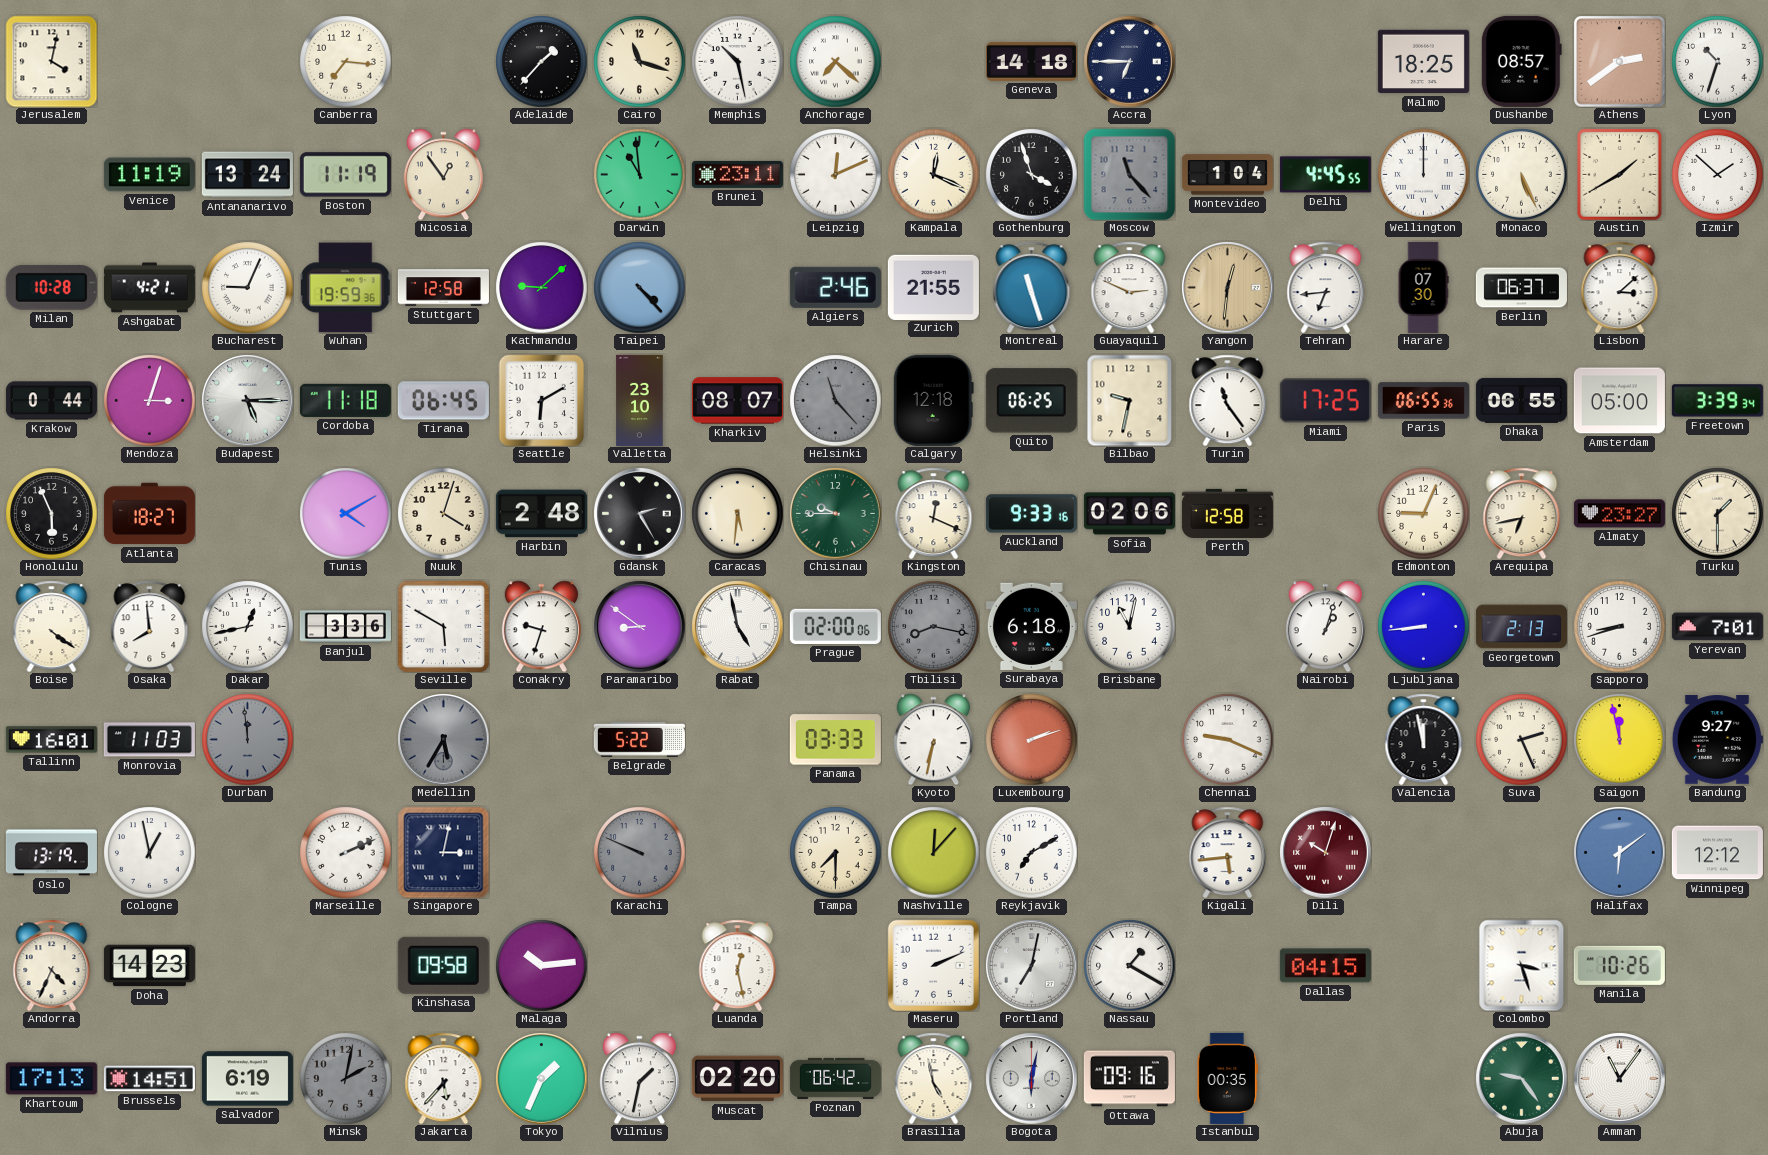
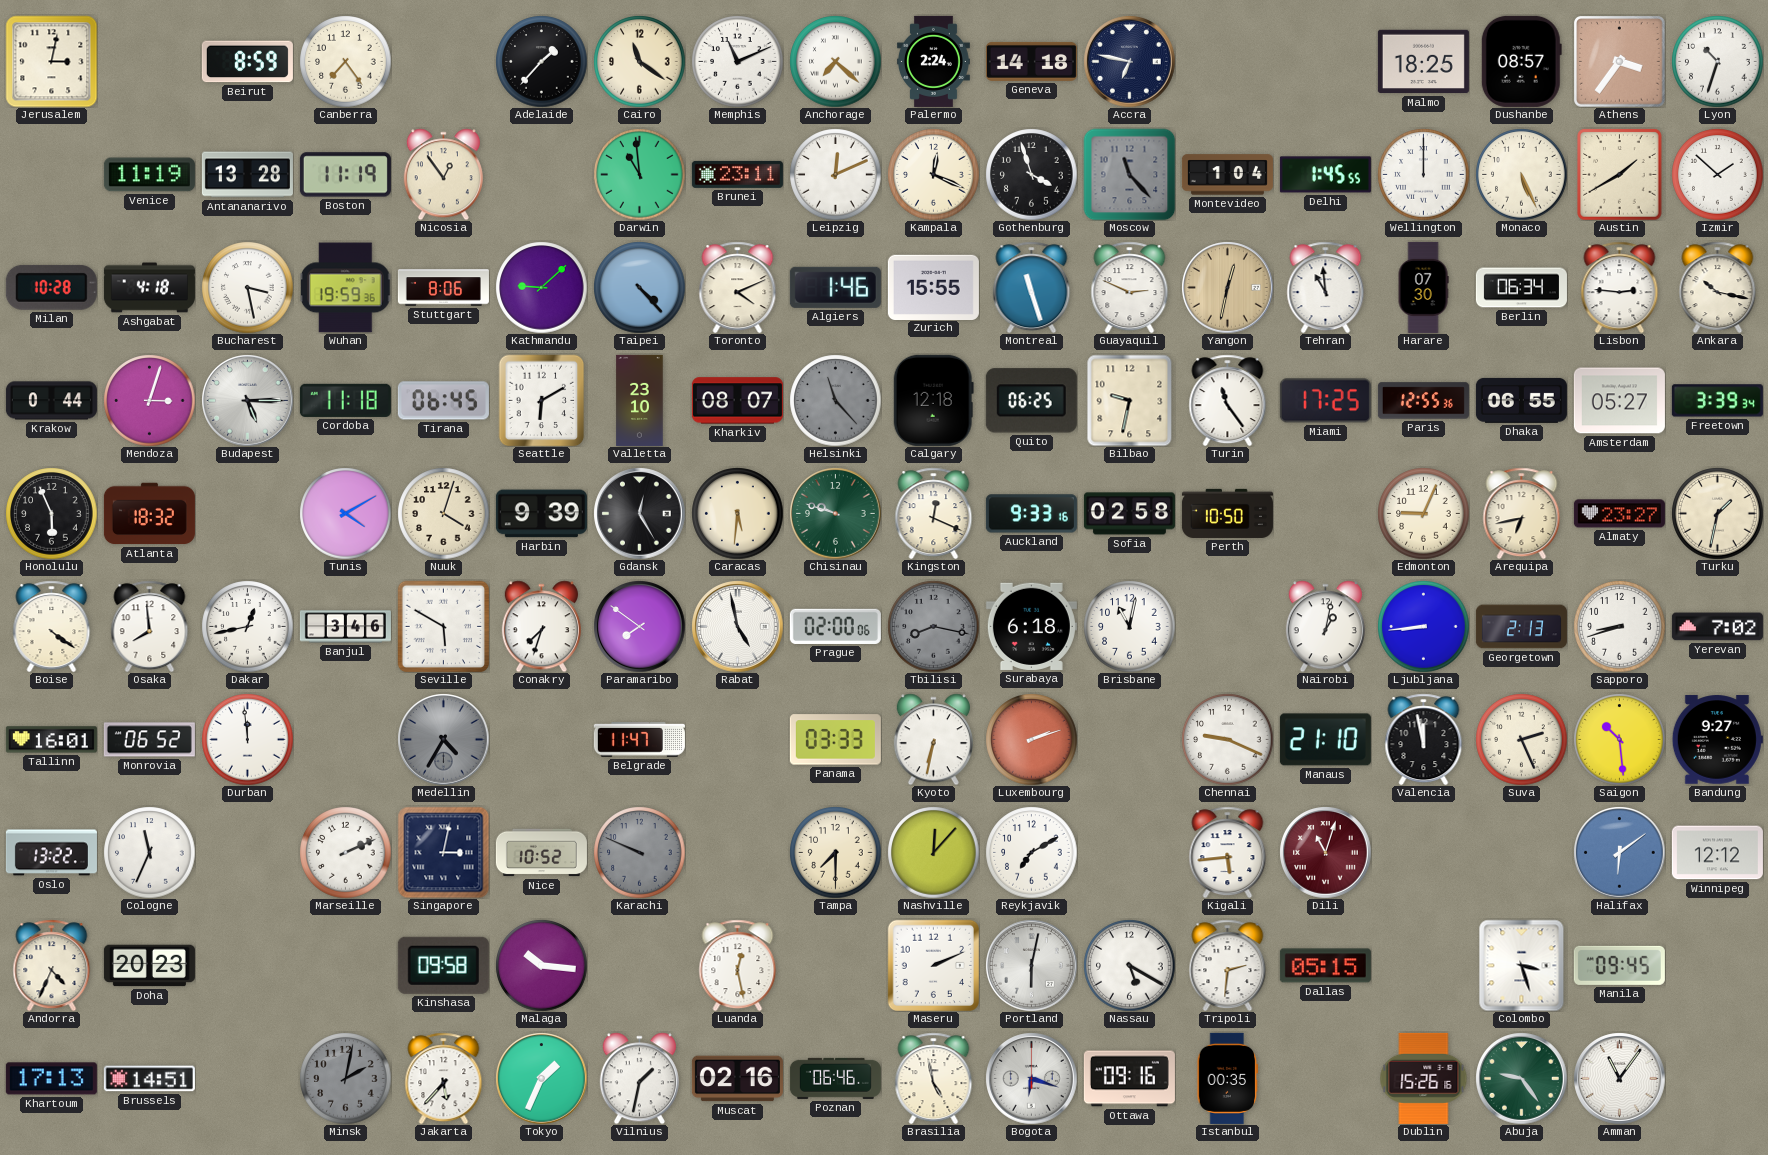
Jerusalem: 4:02 -> 3:02
Beirut: none -> 8:59
Canberra: 7:16 -> 7:24
Cairo: 11:18 -> 11:21
Memphis: 10:28 -> 11:11
Palermo: none -> 2:24
Accra: 6:45 -> 6:47
Athens: 2:39 -> 3:36
Antananarivo: 13:24 -> 13:28
Delhi: 4:45 -> 1:45
Ashgabat: 4:21 -> 4:18
Bucharest: 9:04 -> 3:28
Stuttgart: 12:58 -> 8:06
Toronto: none -> 4:11
Algiers: 2:46 -> 1:46
Zurich: 21:55 -> 15:55
Yangon: 12:31 -> 12:32
Tehran: 6:44 -> 10:59
Berlin: 06:37 -> 06:34
Lisbon: 3:08 -> 2:46
Ankara: none -> 10:17
Paris: 06:55 -> 12:55
Amsterdam: 05:00 -> 05:27
Atlanta: 18:27 -> 18:32
Harbin: 2:48 -> 9:39
Gdansk: 2:25 -> 12:25
Chisinau: 9:45 -> 9:48
Sofia: 02:06 -> 02:58
Perth: 12:58 -> 10:50
Turku: 1:30 -> 1:32
Banjul: 3:36 -> 3:46
Conakry: 9:33 -> 7:33
Paramaribo: 8:51 -> 7:51
Nairobi: 1:03 -> 1:02
Yerevan: 7:01 -> 7:02
Monrovia: 11:03 -> 06:52
Durban dial: grey -> white
Medellin: 5:35 -> 4:35
Belgrade: 5:22 -> 11:47
Manaus: none -> 21:10
Saigon: 11:58 -> 10:29
Oslo: 13:19 -> 13:22
Cologne: 12:58 -> 11:34
Nice: none -> 10:52
Dili: 10:03 -> 11:03
Doha: 14:23 -> 20:23
Malaga: 10:14 -> 10:16
Portland: 7:02 -> 6:02
Nassau: 1:20 -> 5:20
Tripoli: none -> 2:31
Dallas: 04:15 -> 05:15
Manila: 10:26 -> 09:45
Salvador: 6:19 -> none
Muscat: 02:20 -> 02:16
Poznan: 06:42 -> 06:46
Bogota: 6:02 -> 6:18
Dublin: none -> 15:26
